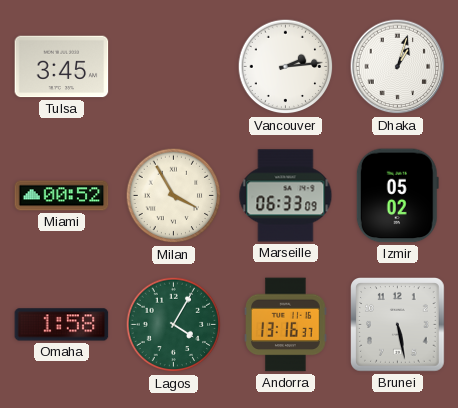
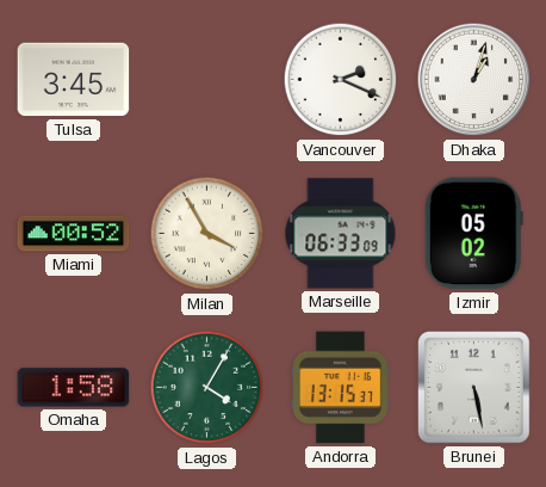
Vancouver: 2:14 -> 2:19
Andorra: 13:16 -> 13:15
